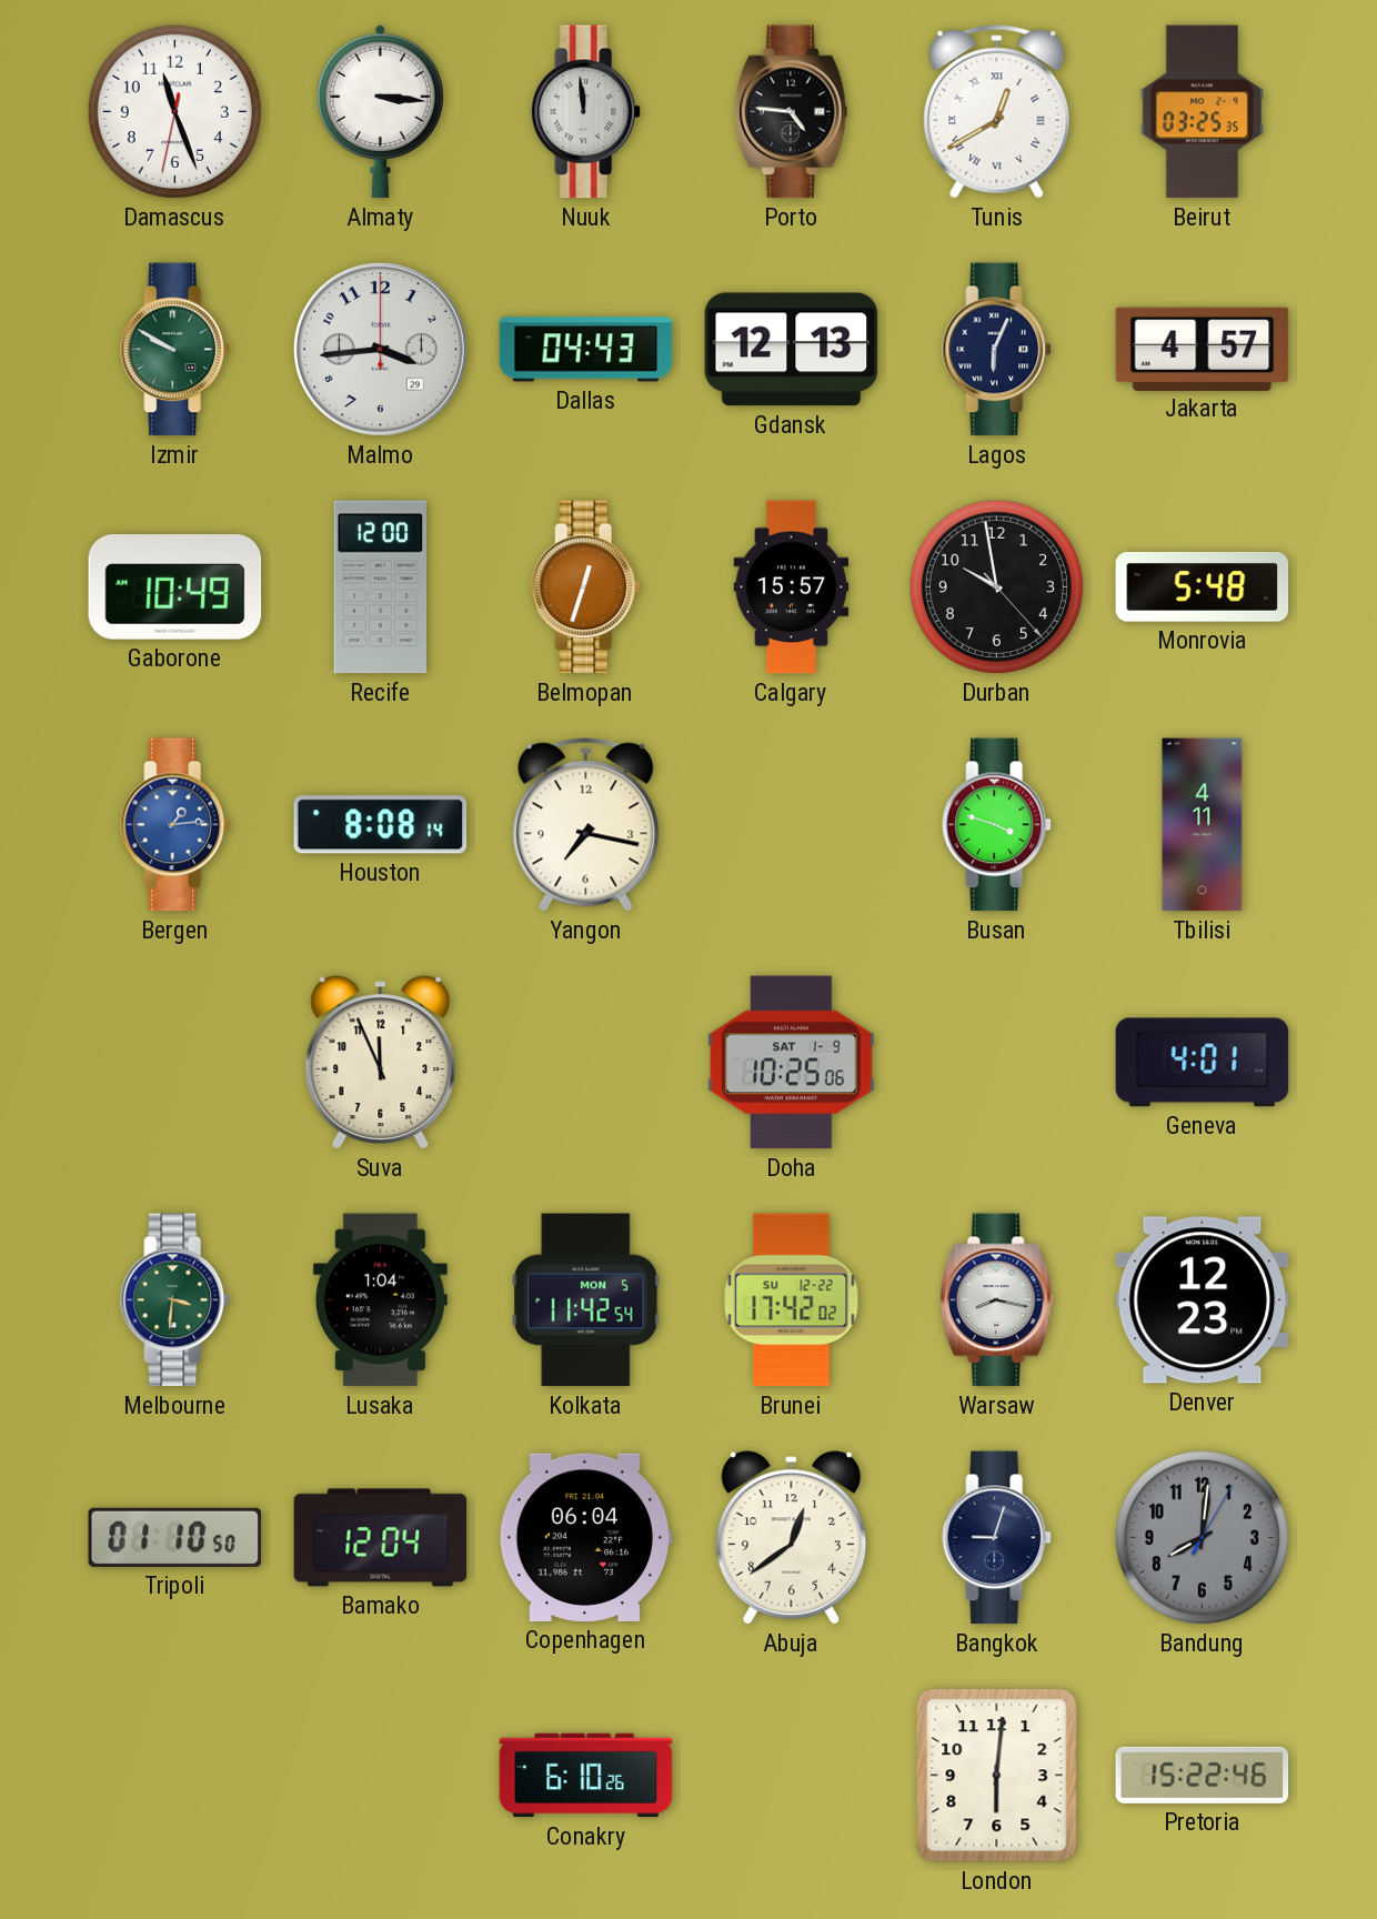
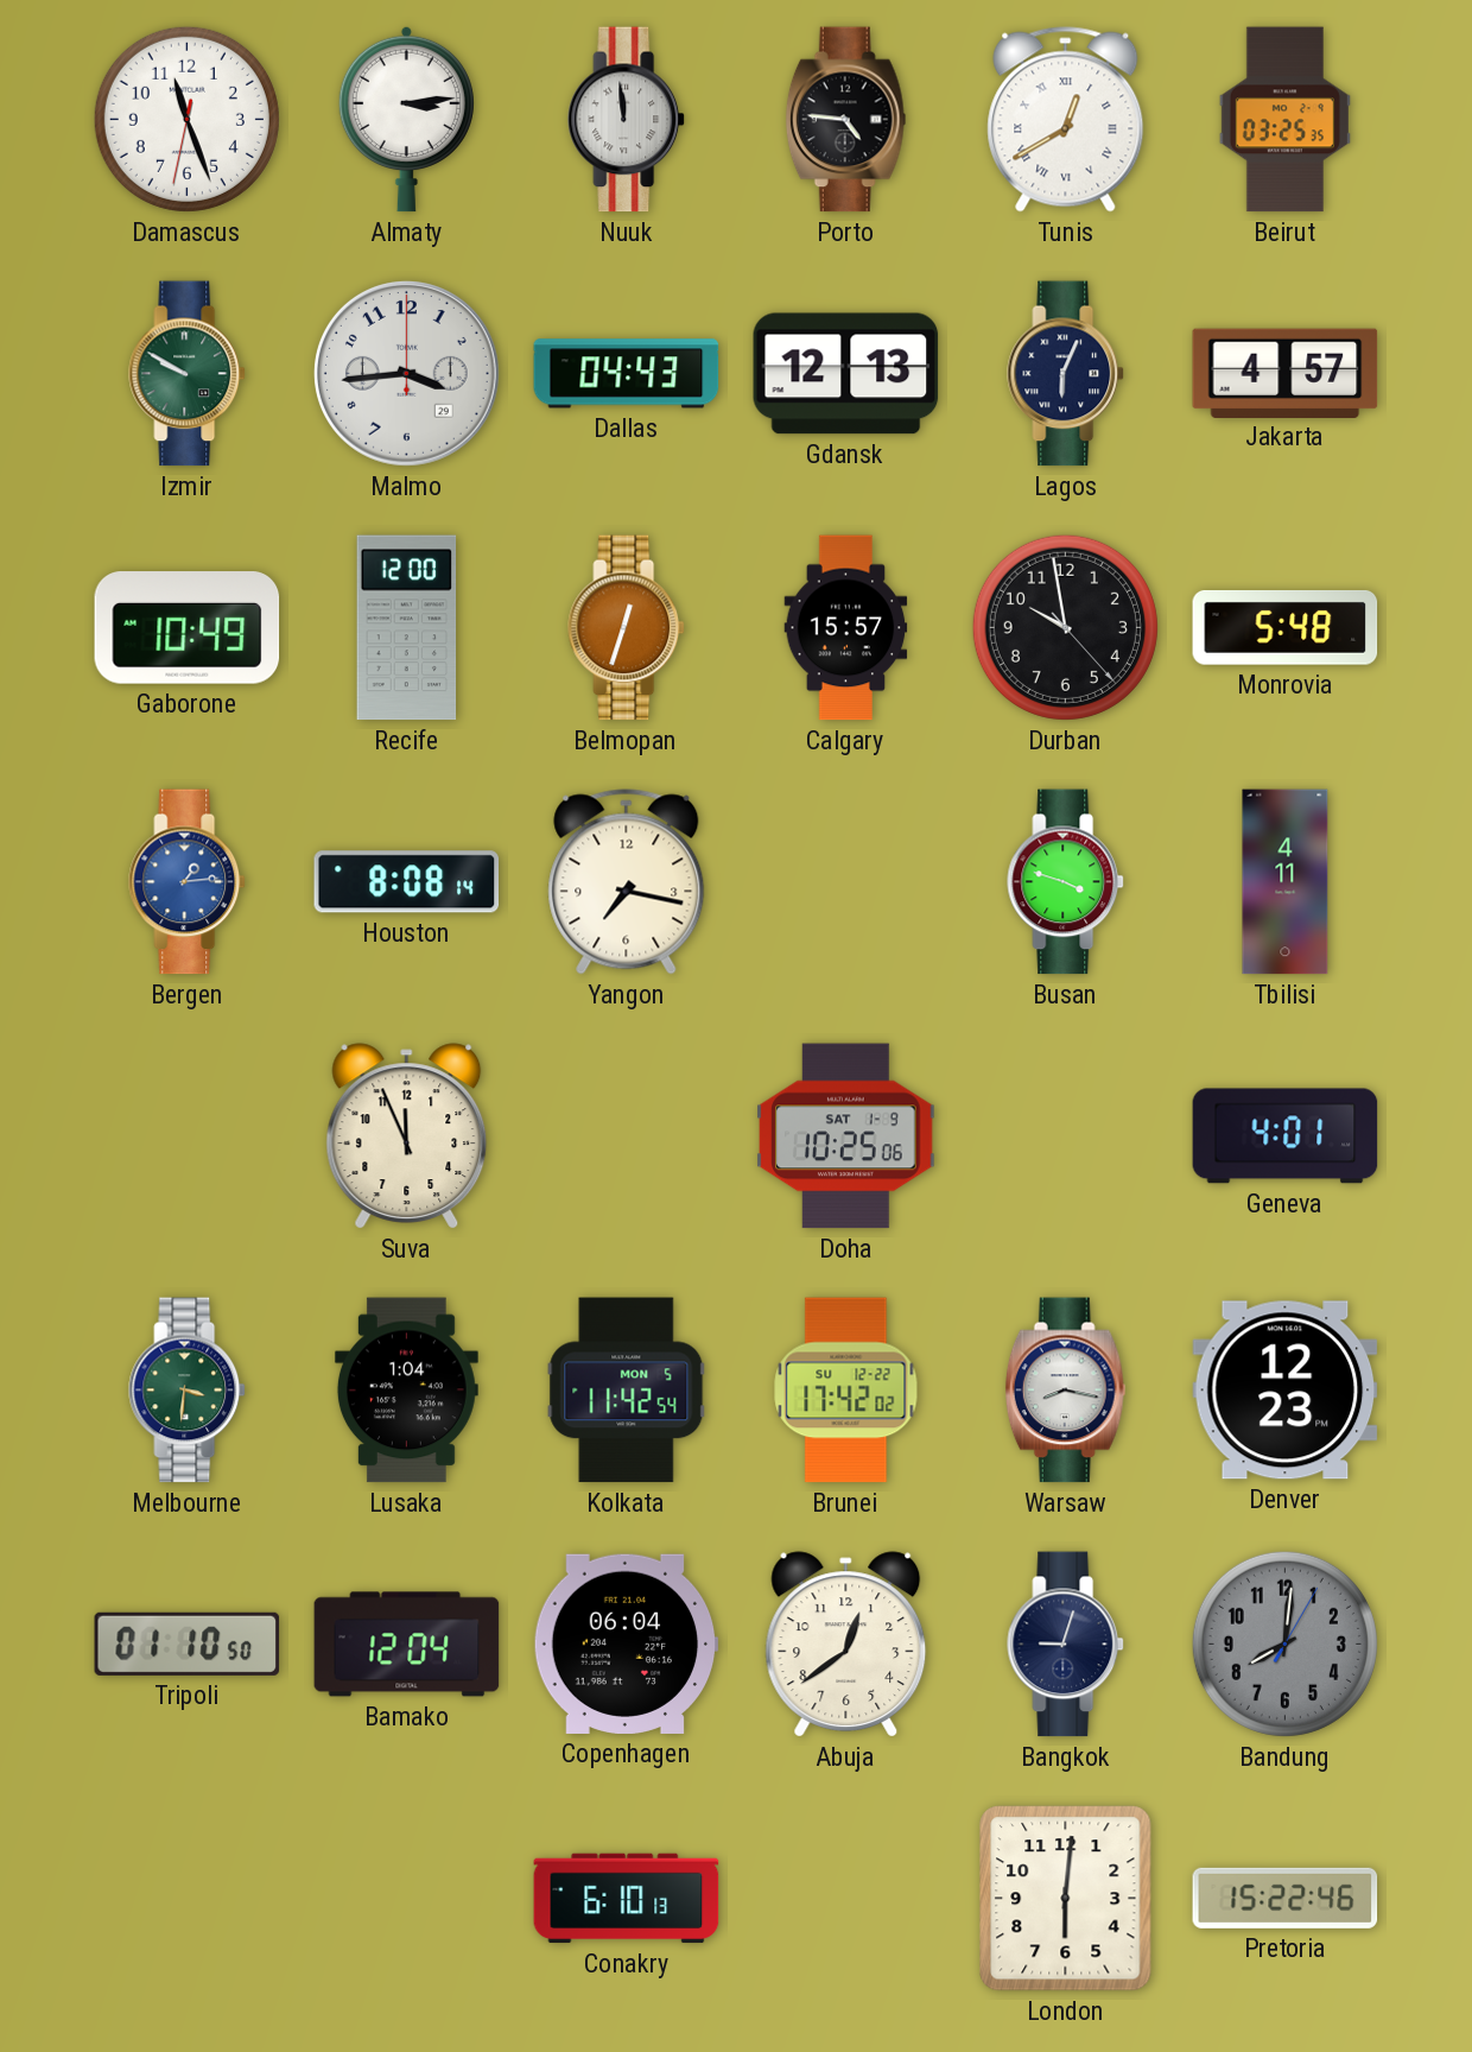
Almaty: 3:16 -> 3:14
Conakry: 6:10:26 -> 6:10:13
